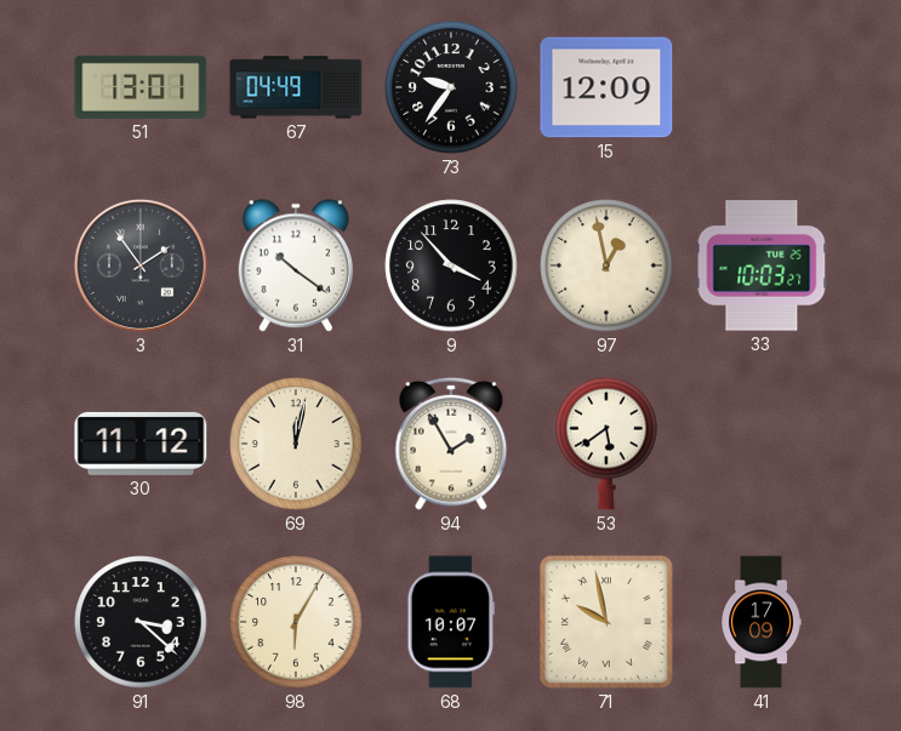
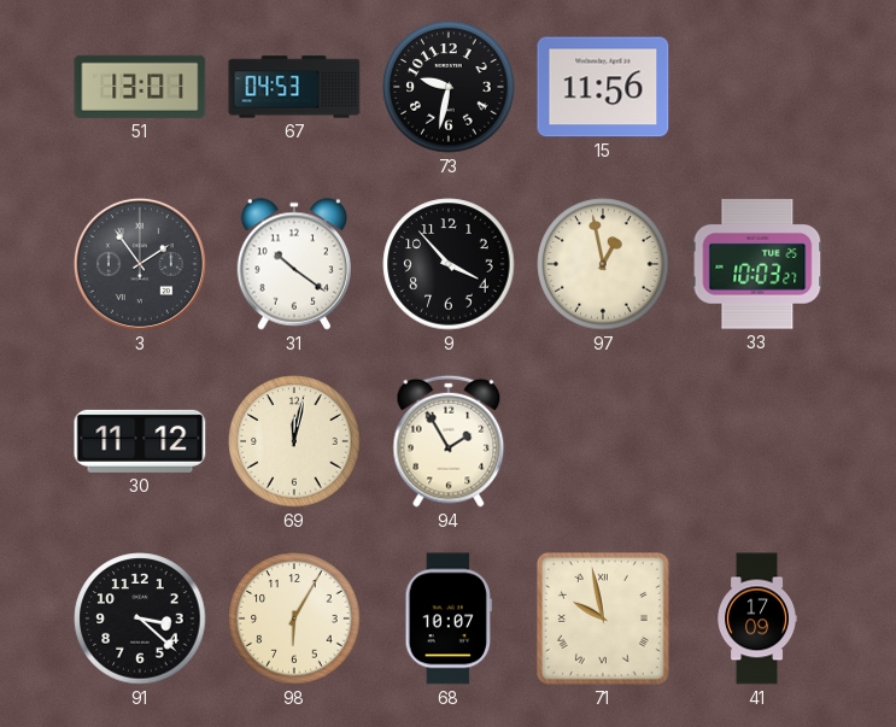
67: 04:49 -> 04:53
73: 9:36 -> 9:32
15: 12:09 -> 11:56
53: 5:39 -> none
